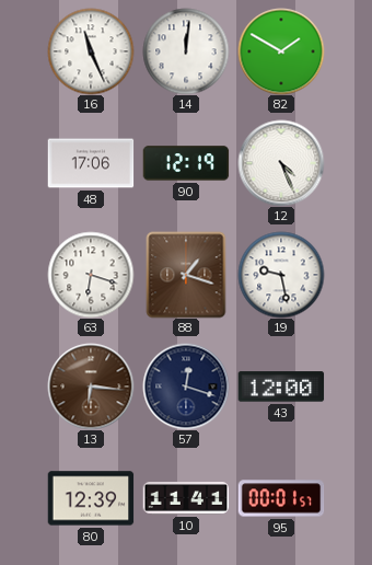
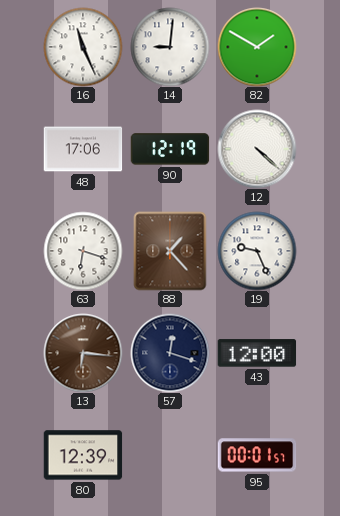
14: 12:01 -> 9:01
12: 4:26 -> 4:22
88: 1:18 -> 1:23
19: 9:28 -> 9:26
10: 11:41 -> none
